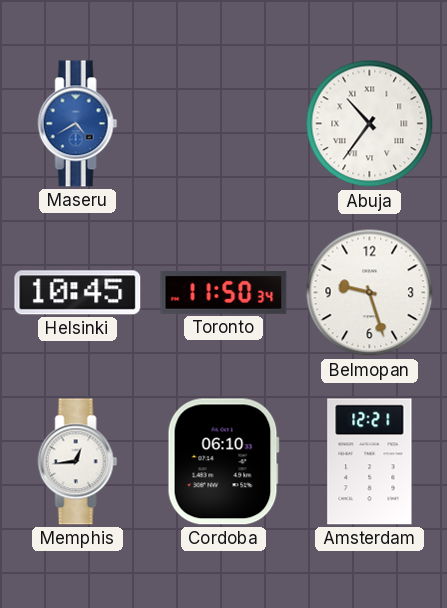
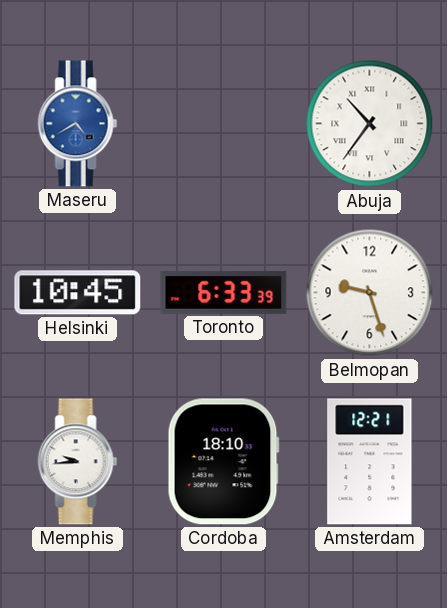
Toronto: 11:50 -> 6:33
Memphis: 12:44 -> 9:44
Cordoba: 06:10 -> 18:10
